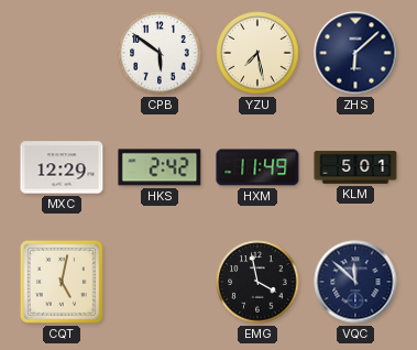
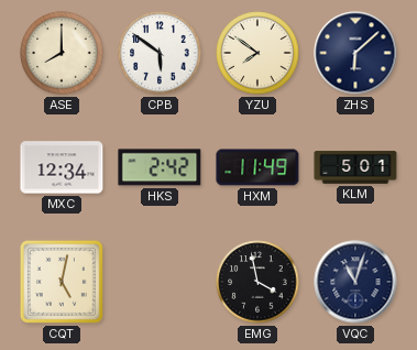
ASE: none -> 8:00
YZU: 7:28 -> 7:51
MXC: 12:29 -> 12:34
VQC: 11:52 -> 11:03
